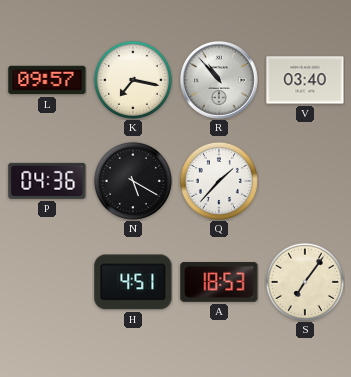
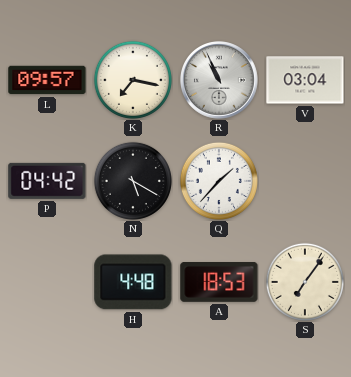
R: 10:53 -> 10:56
V: 03:40 -> 03:04
P: 04:36 -> 04:42
H: 4:51 -> 4:48
